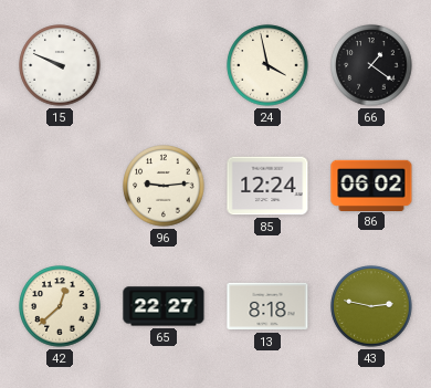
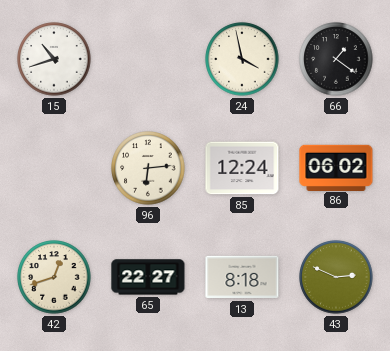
15: 9:49 -> 10:42
96: 9:14 -> 6:14
42: 12:38 -> 12:42
43: 2:47 -> 2:49
